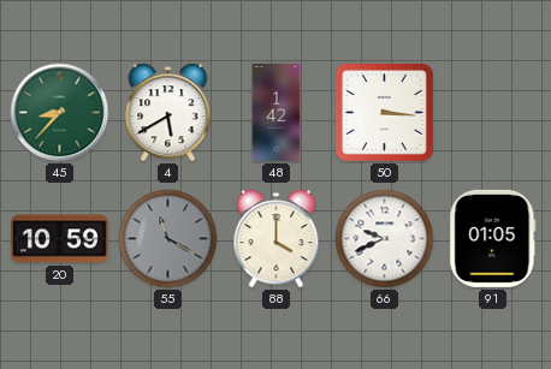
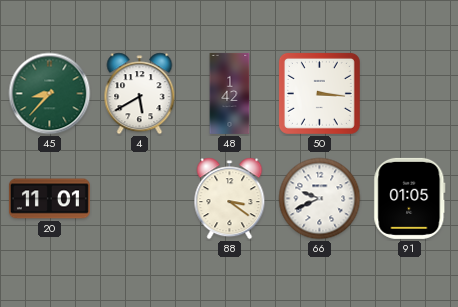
20: 10:59 -> 11:01
55: 11:20 -> none
88: 4:00 -> 3:21
